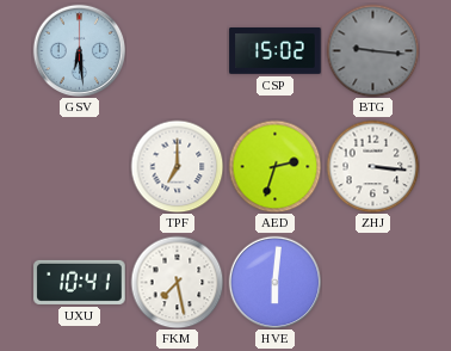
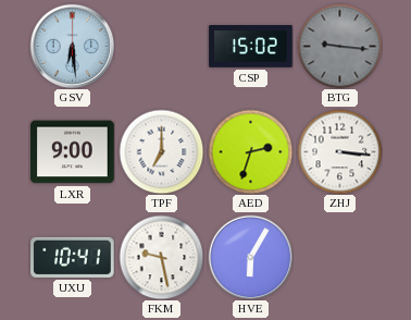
LXR: none -> 9:00
FKM: 7:28 -> 9:28
HVE: 6:01 -> 6:05
